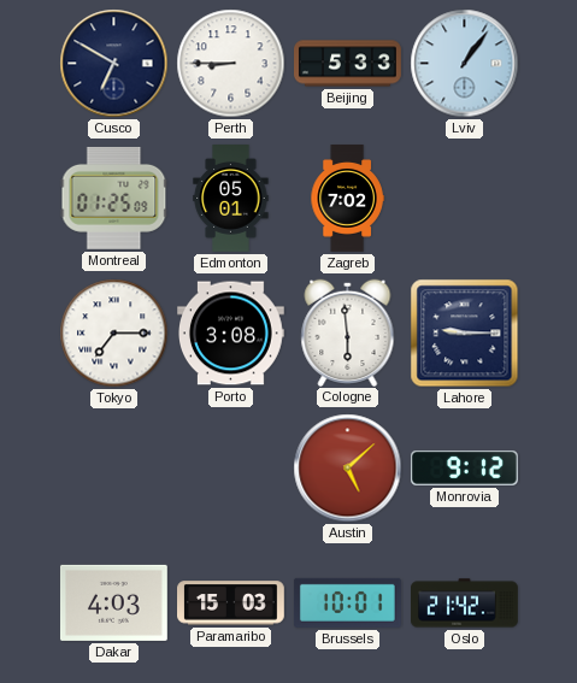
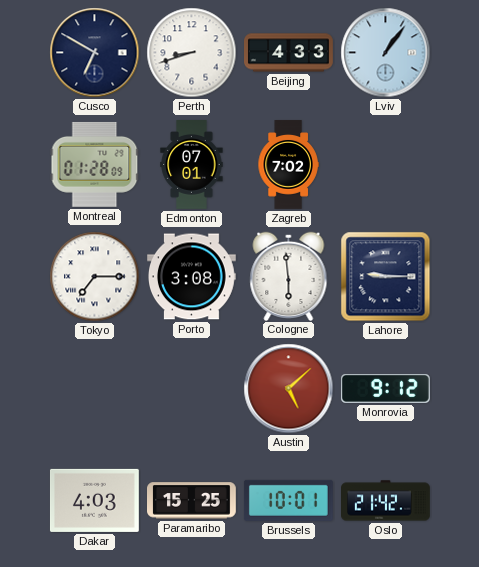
Perth: 8:45 -> 8:42
Beijing: 5:33 -> 4:33
Montreal: 01:25 -> 01:28
Edmonton: 05:01 -> 07:01
Paramaribo: 15:03 -> 15:25
